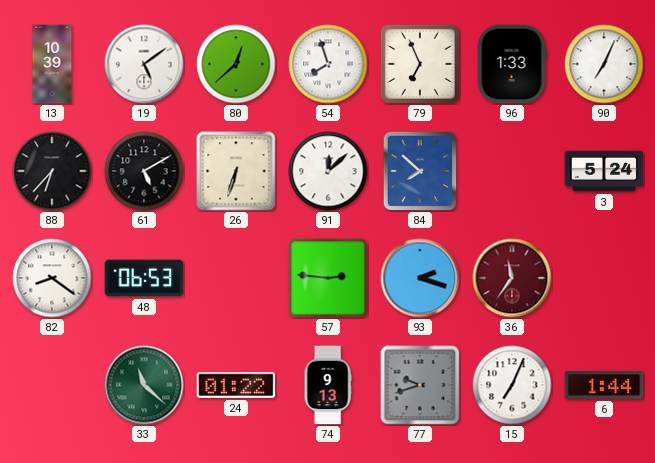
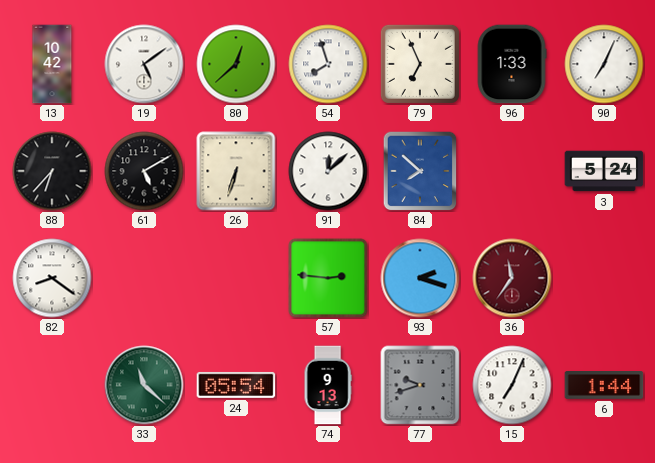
13: 10:39 -> 10:42
48: 06:53 -> none
24: 01:22 -> 05:54
